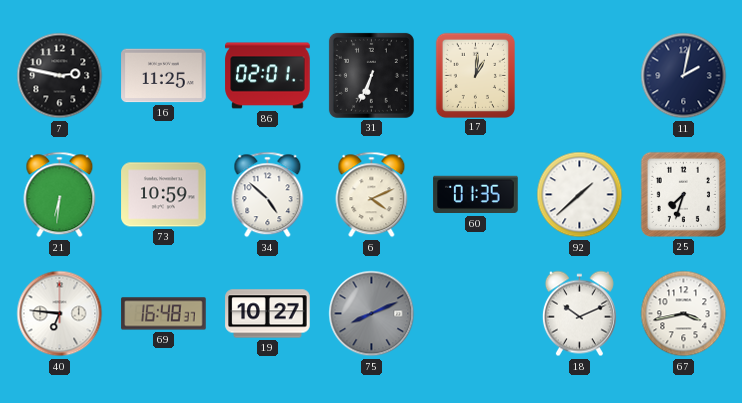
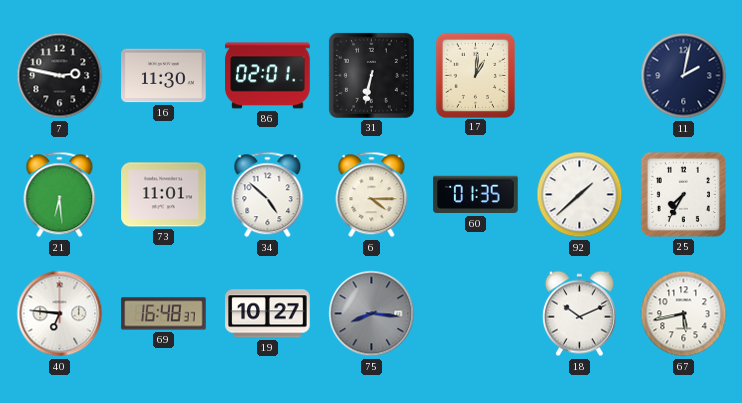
16: 11:25 -> 11:30
31: 6:34 -> 6:32
21: 6:31 -> 6:29
73: 10:59 -> 11:01
6: 4:11 -> 4:15
25: 7:33 -> 7:35
75: 8:11 -> 8:16
67: 3:43 -> 5:43
